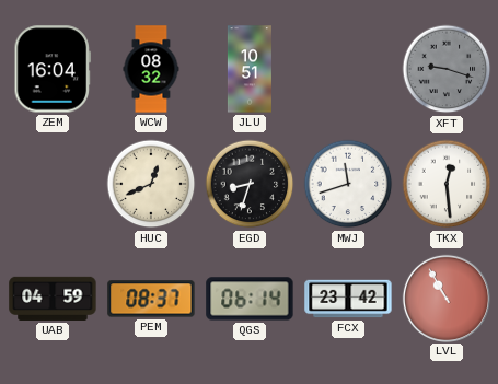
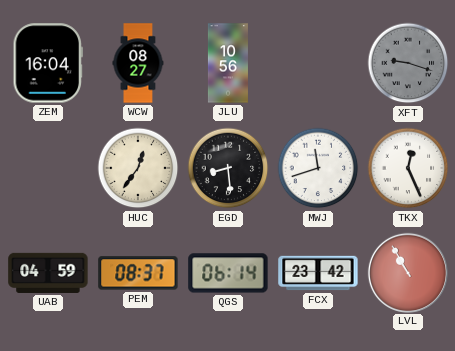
WCW: 08:32 -> 08:27
JLU: 10:51 -> 10:56
HUC: 12:41 -> 12:36
EGD: 8:33 -> 8:29
TKX: 12:29 -> 12:26
